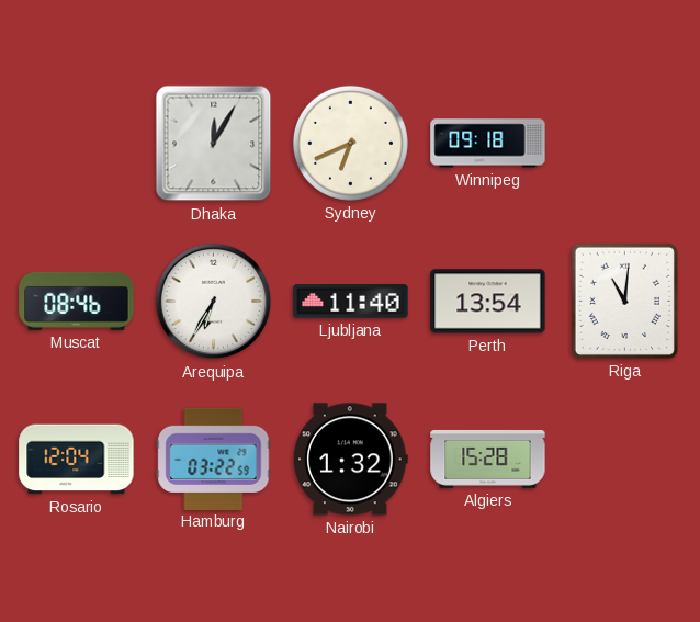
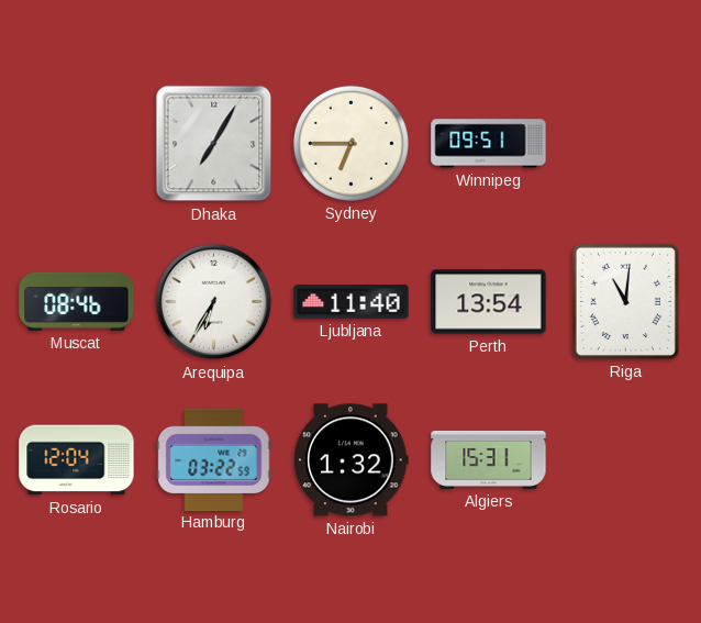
Dhaka: 12:05 -> 7:05
Sydney: 6:41 -> 6:45
Winnipeg: 09:18 -> 09:51
Algiers: 15:28 -> 15:31
